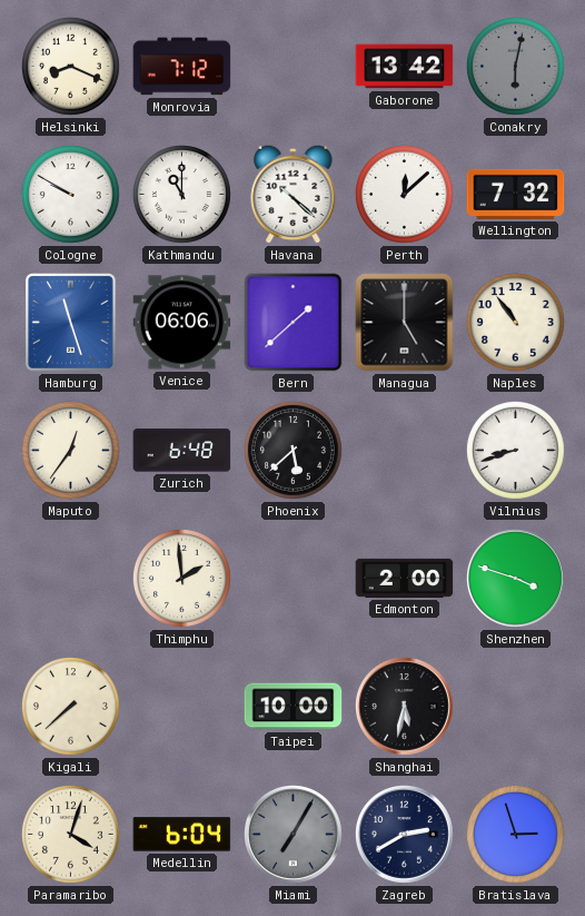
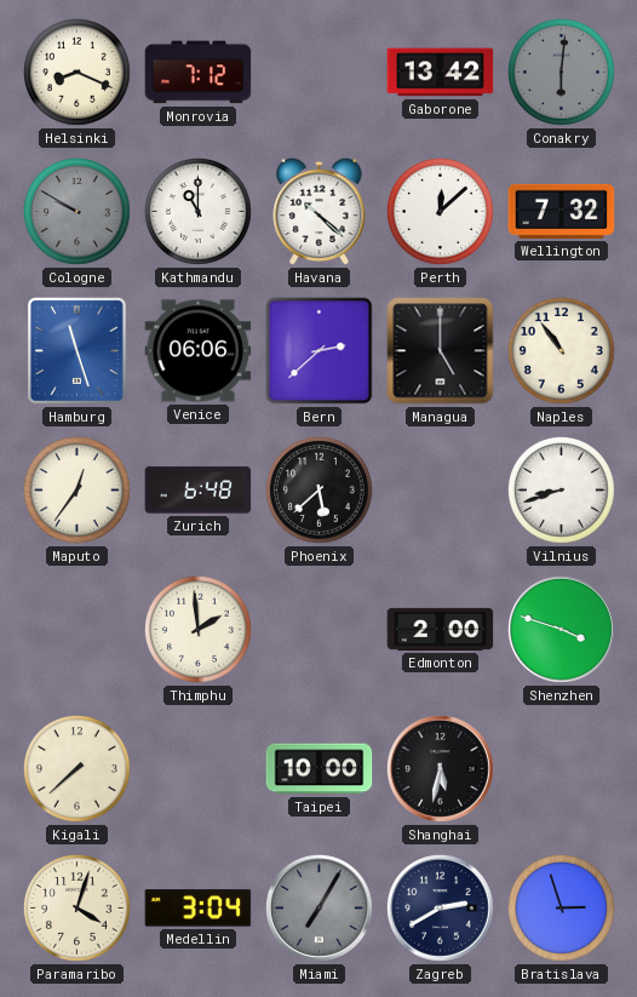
Conakry: 6:02 -> 6:01
Cologne dial: white -> grey
Bern: 1:38 -> 2:38
Medellin: 6:04 -> 3:04
